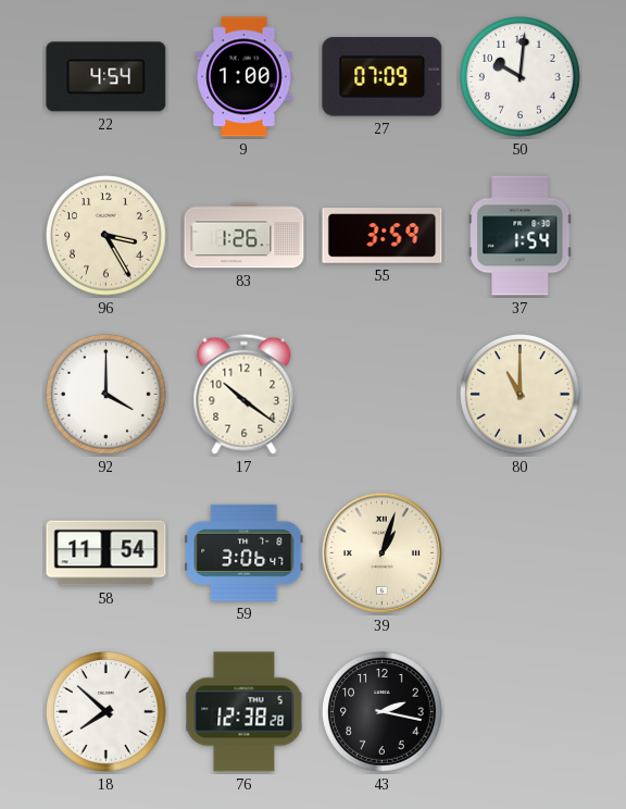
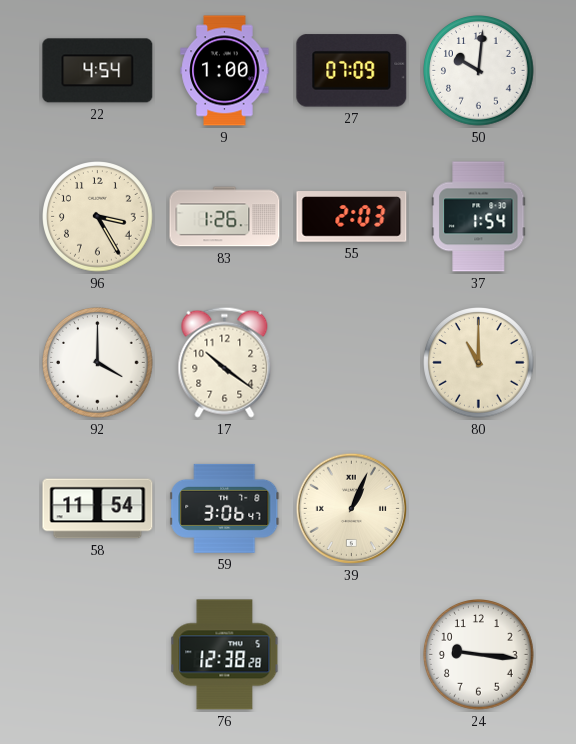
55: 3:59 -> 2:03
39: 1:03 -> 1:04
18: 7:52 -> none
43: 2:17 -> none
24: none -> 9:16
